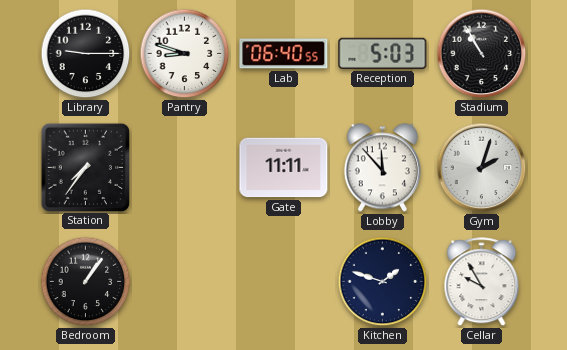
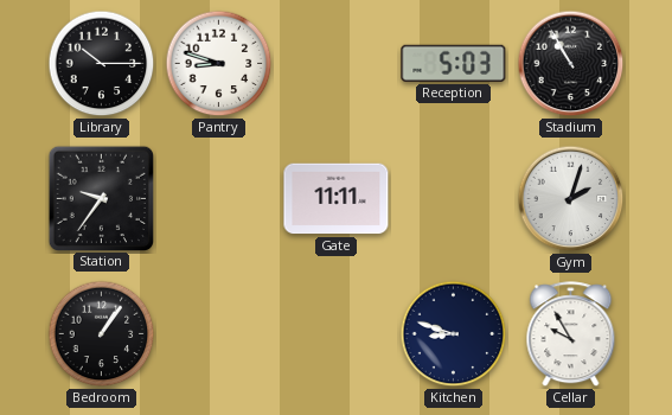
Library: 9:15 -> 10:15
Lab: 06:40 -> none
Station: 7:36 -> 9:36
Lobby: 11:53 -> none
Kitchen: 1:48 -> 8:48
